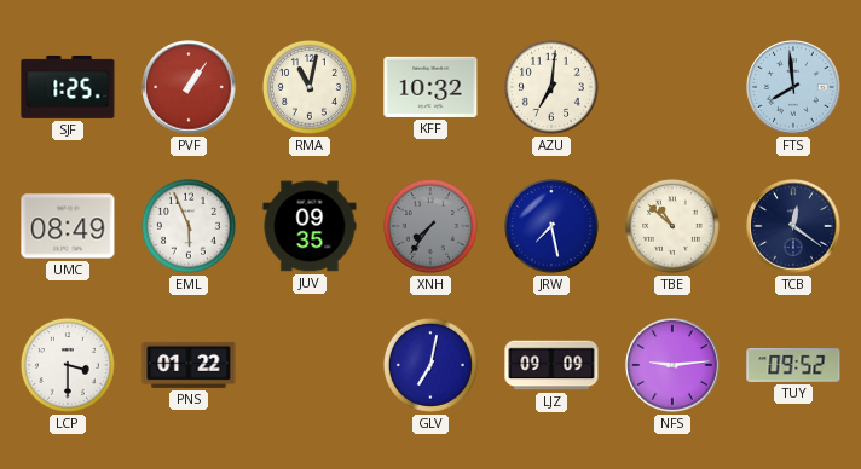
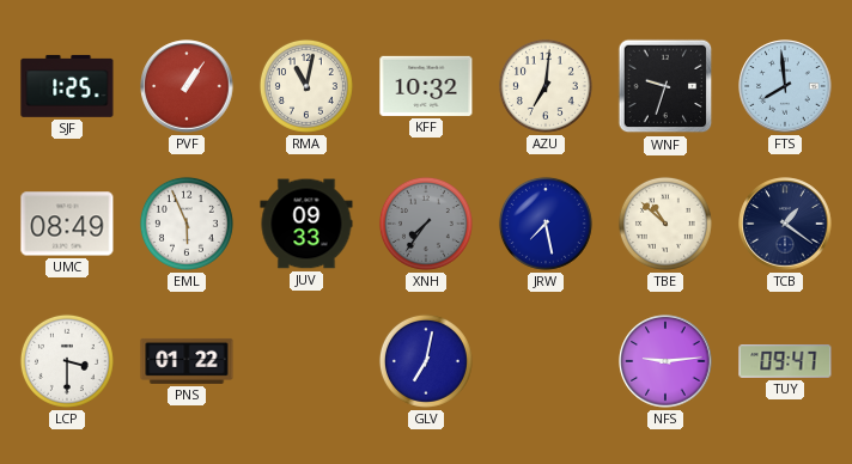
WNF: none -> 9:33
JUV: 09:35 -> 09:33
TCB: 12:21 -> 1:21
LJZ: 09:09 -> none
TUY: 09:52 -> 09:47
